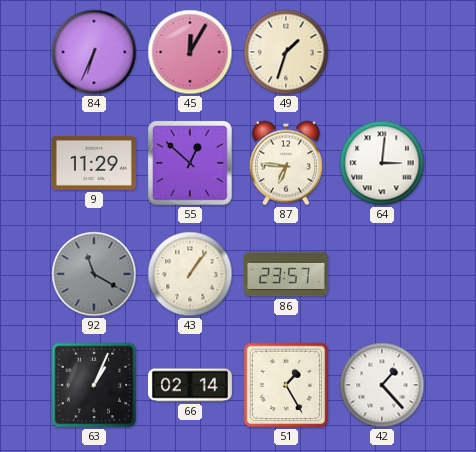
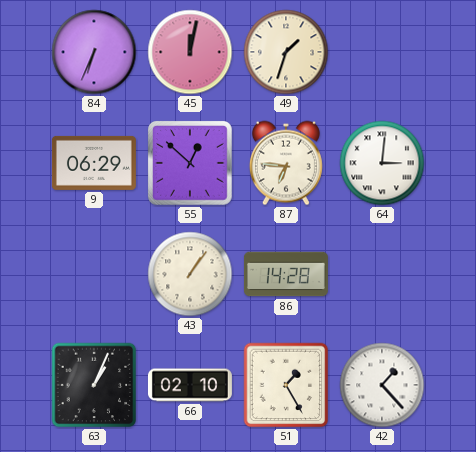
45: 12:05 -> 12:02
9: 11:29 -> 06:29
92: 11:20 -> none
86: 23:57 -> 14:28
66: 02:14 -> 02:10
